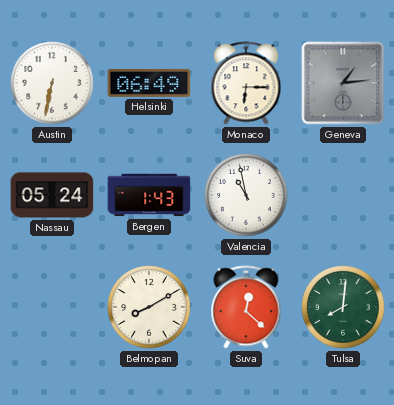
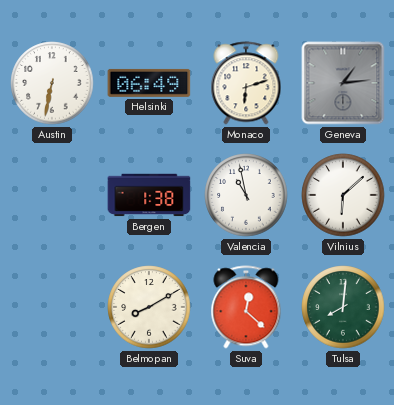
Monaco: 6:15 -> 6:12
Nassau: 05:24 -> none
Bergen: 1:43 -> 1:38
Vilnius: none -> 6:08
